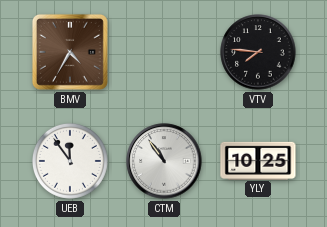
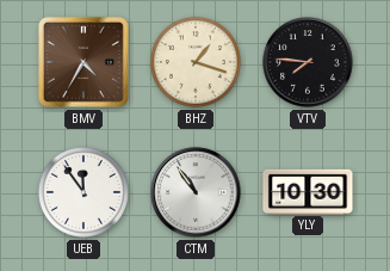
BHZ: none -> 1:18
YLY: 10:25 -> 10:30
